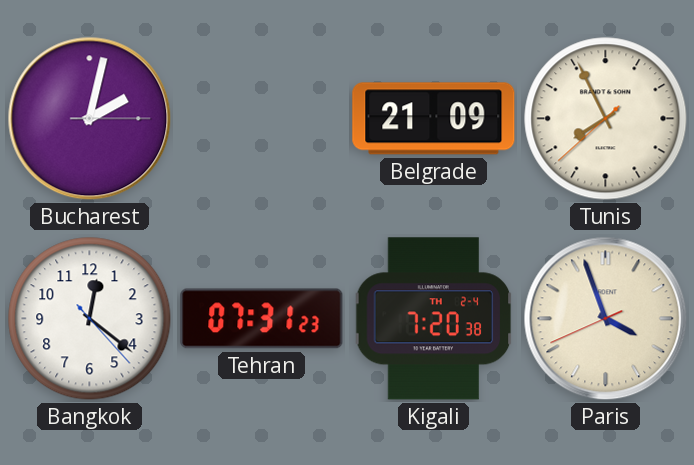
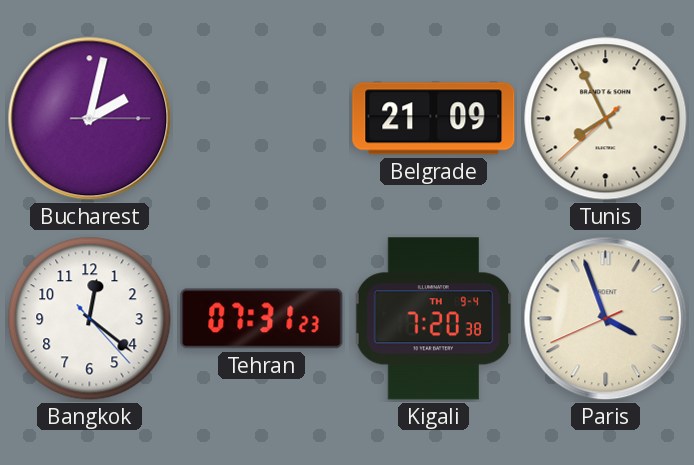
Kigali date: TH 2-4 -> TH 9-4
